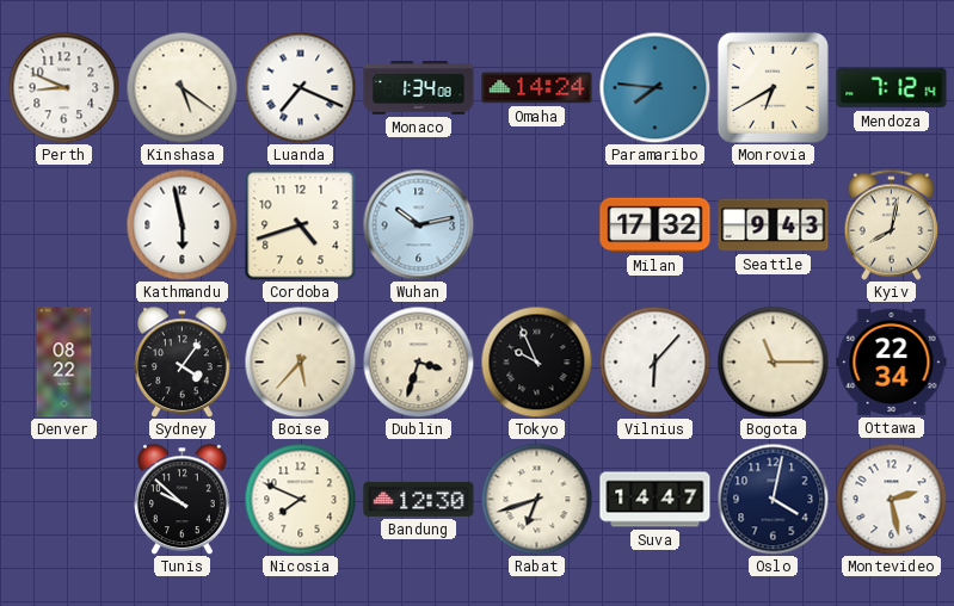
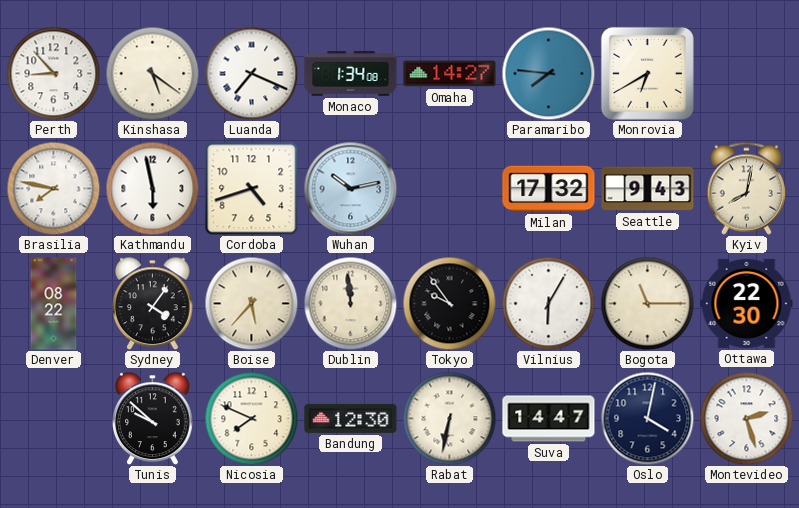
Perth: 8:49 -> 8:53
Omaha: 14:24 -> 14:27
Mendoza: 7:12 -> none
Brasilia: none -> 7:47
Dublin: 3:33 -> 11:59
Tokyo: 9:56 -> 9:54
Vilnius: 6:07 -> 6:05
Ottawa: 22:34 -> 22:30
Rabat: 6:42 -> 6:32
Montevideo: 2:28 -> 2:27
